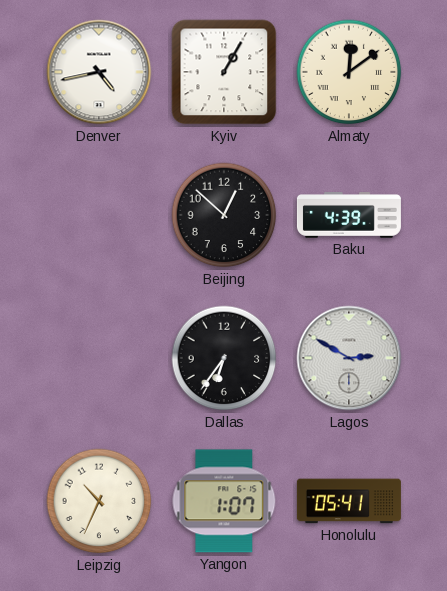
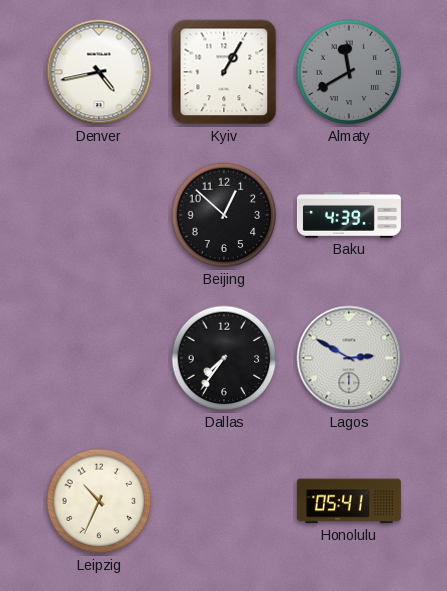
Almaty: 12:09 -> 11:40
Almaty dial: cream -> grey
Dallas: 6:36 -> 7:36
Yangon: 1:07 -> none
